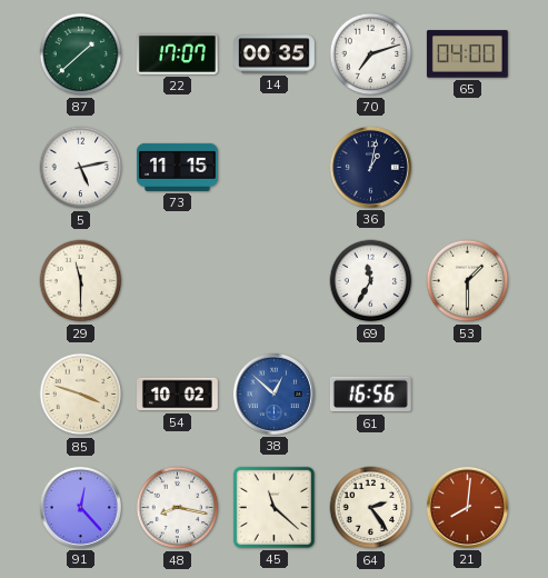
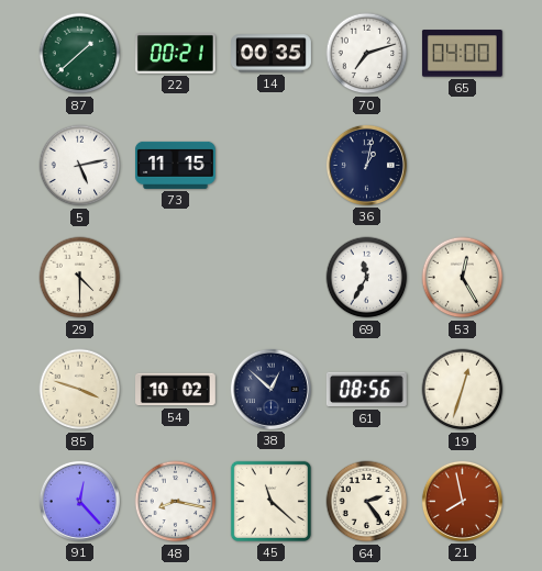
22: 17:07 -> 00:21
29: 11:30 -> 4:30
53: 1:30 -> 12:25
38 dial: blue -> navy
61: 16:56 -> 08:56
19: none -> 12:33
21: 8:01 -> 7:58
